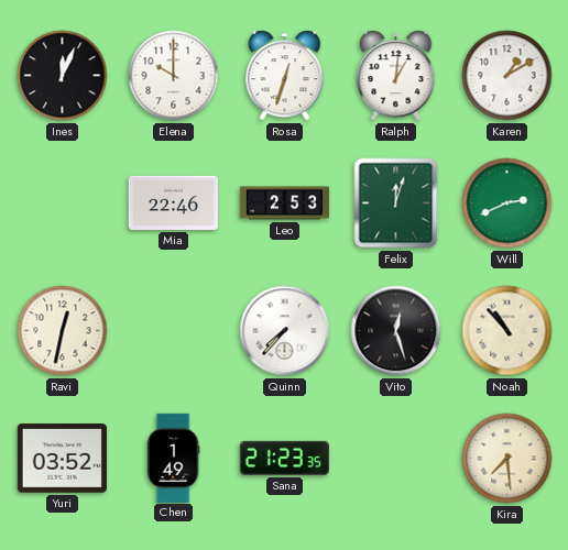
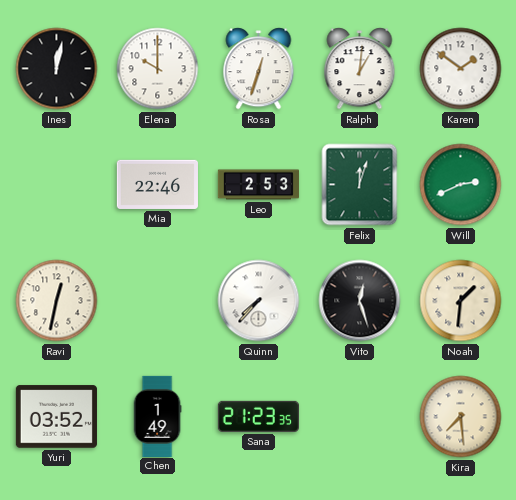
Ines: 12:04 -> 12:02
Karen: 1:10 -> 1:51
Noah: 10:53 -> 1:31
